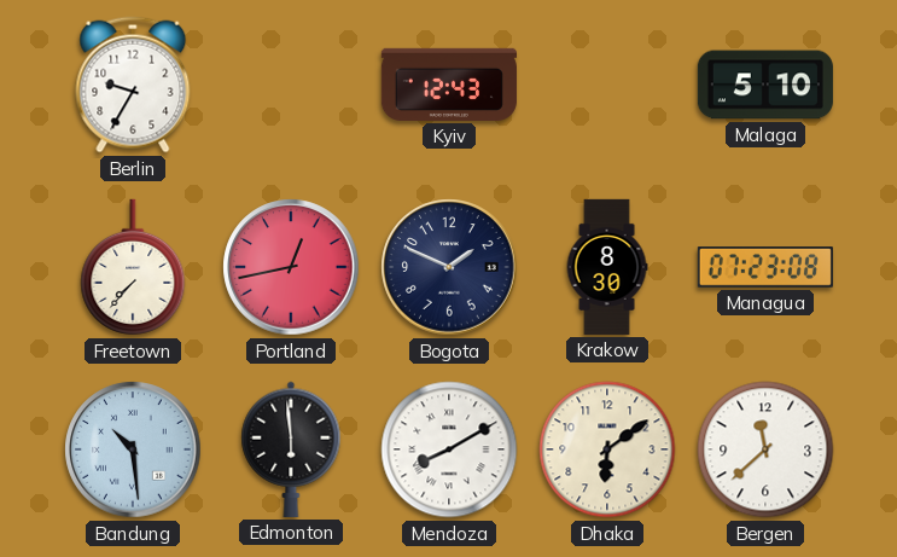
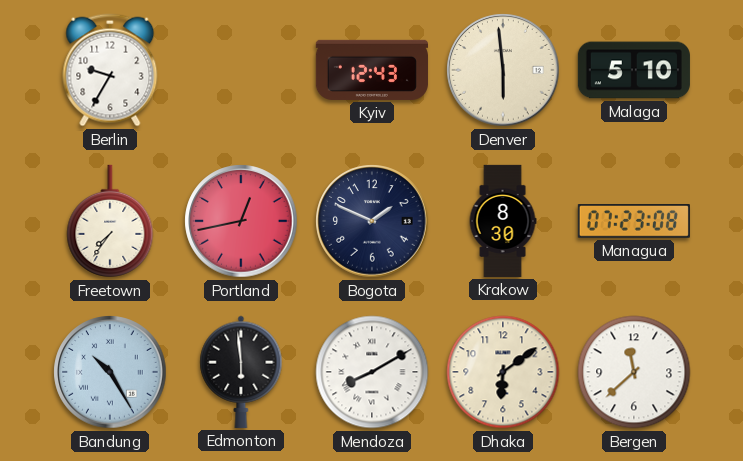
Denver: none -> 5:59
Freetown: 7:37 -> 7:36
Bandung: 10:29 -> 10:25
